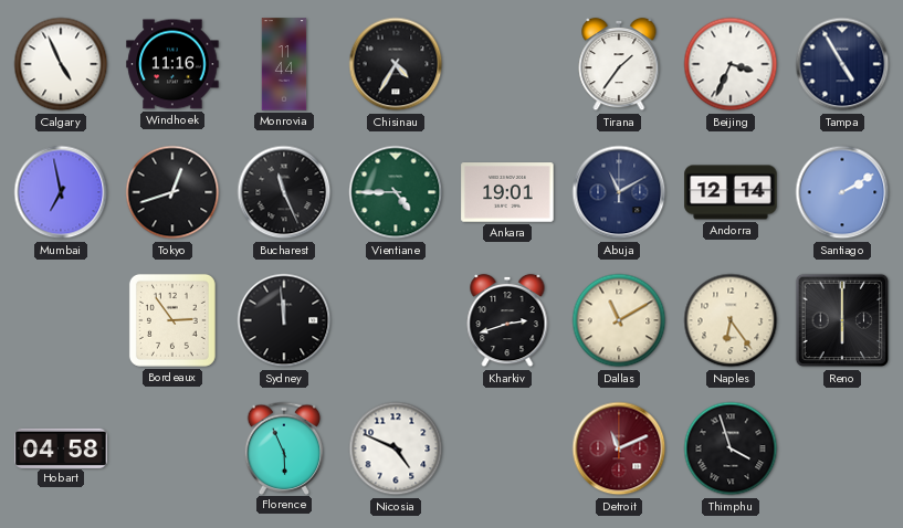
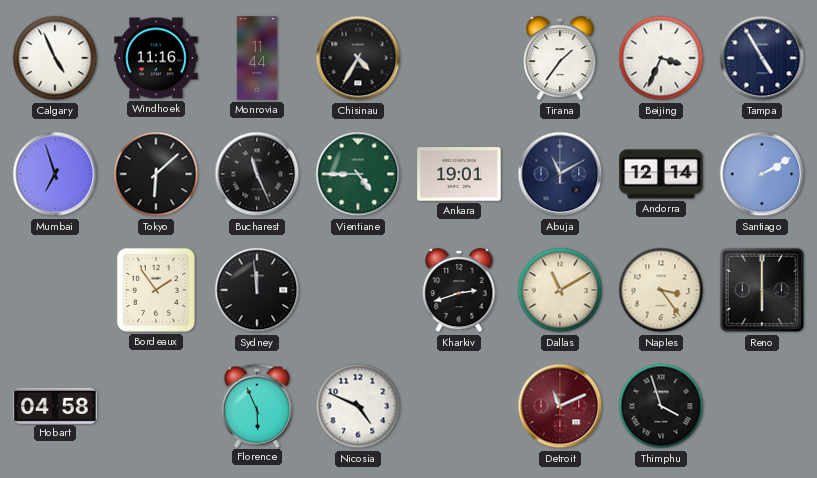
Mumbai: 6:58 -> 6:57
Tokyo: 12:42 -> 6:08
Bordeaux: 2:54 -> 1:54
Naples: 6:24 -> 3:24
